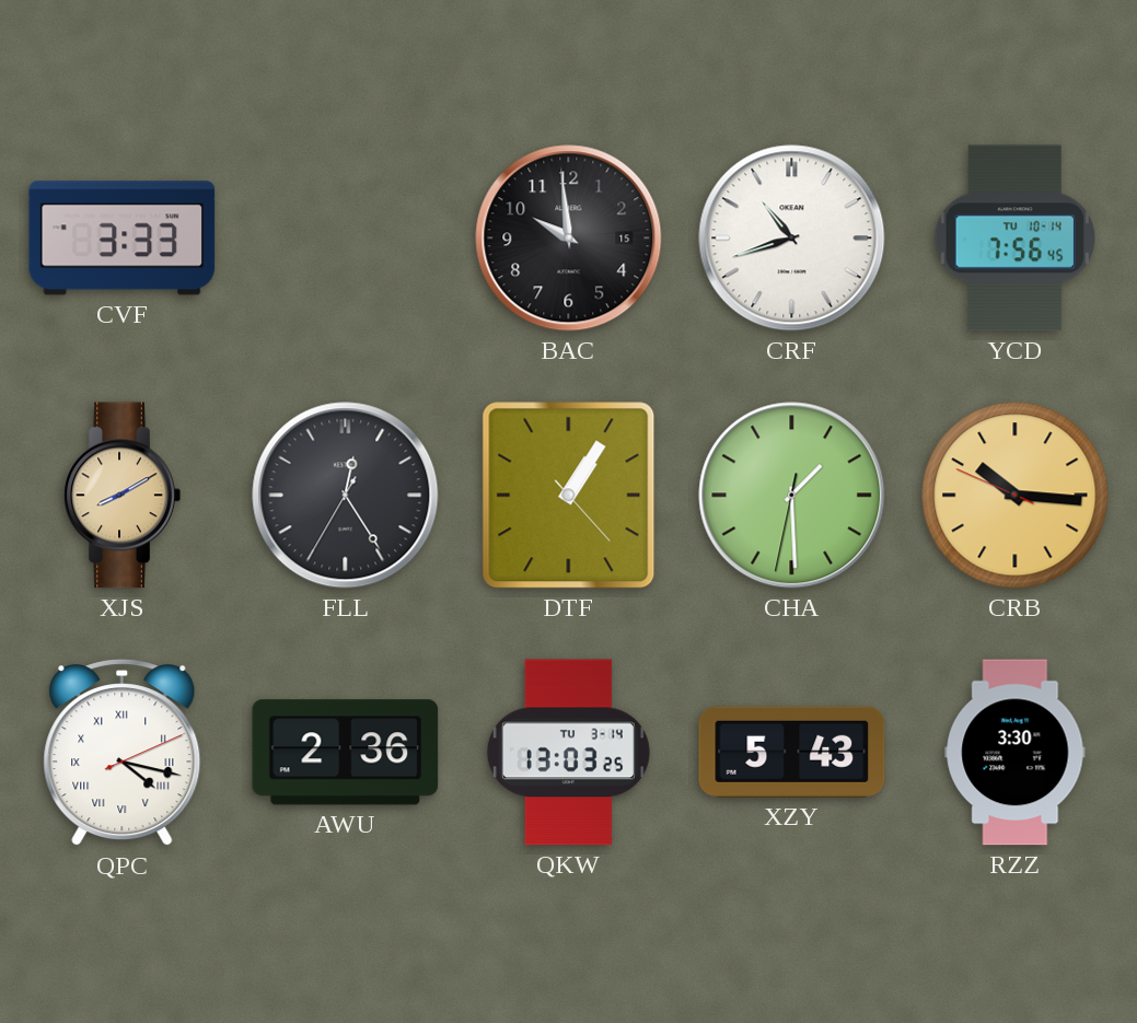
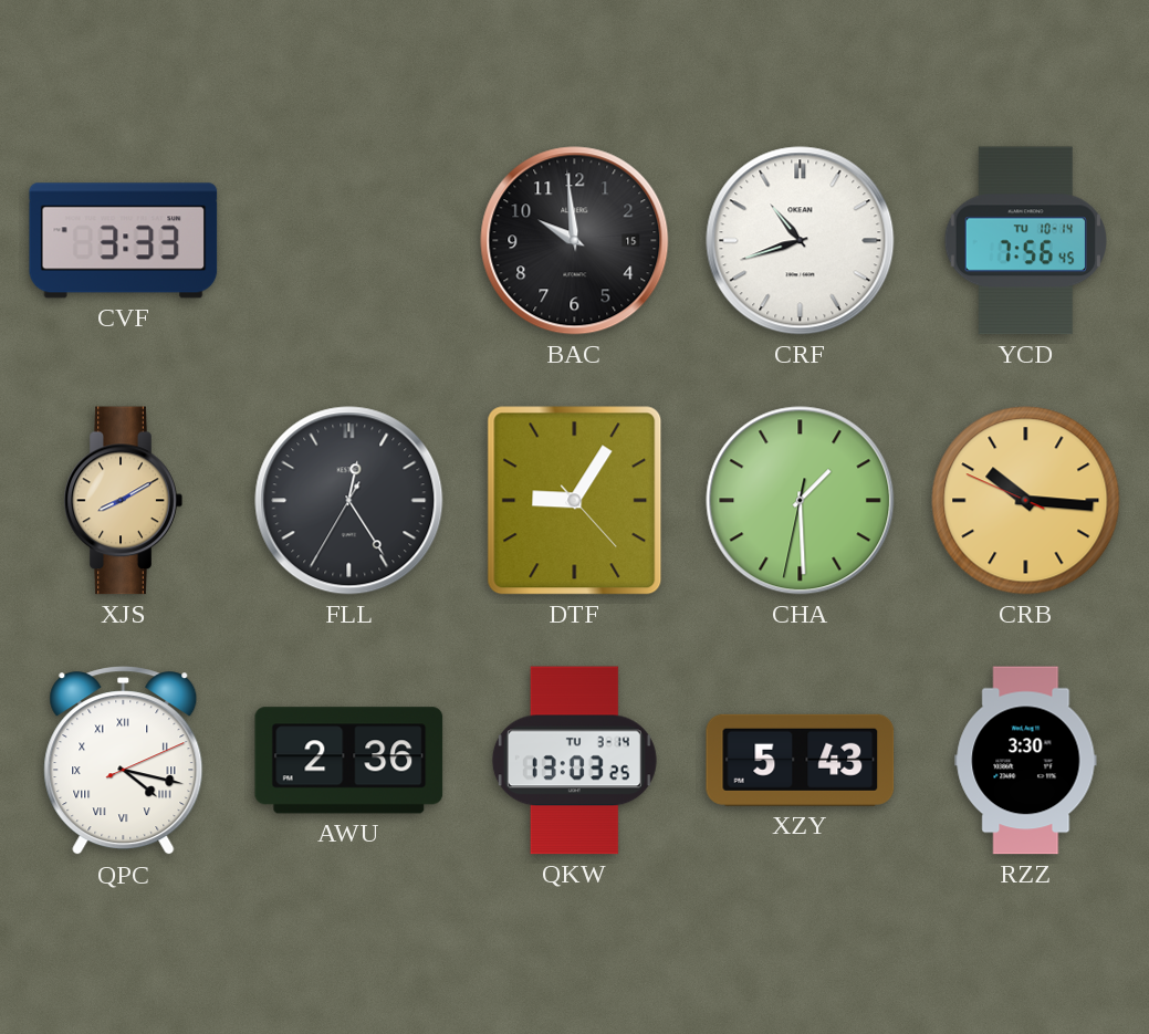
DTF: 1:05 -> 9:05
